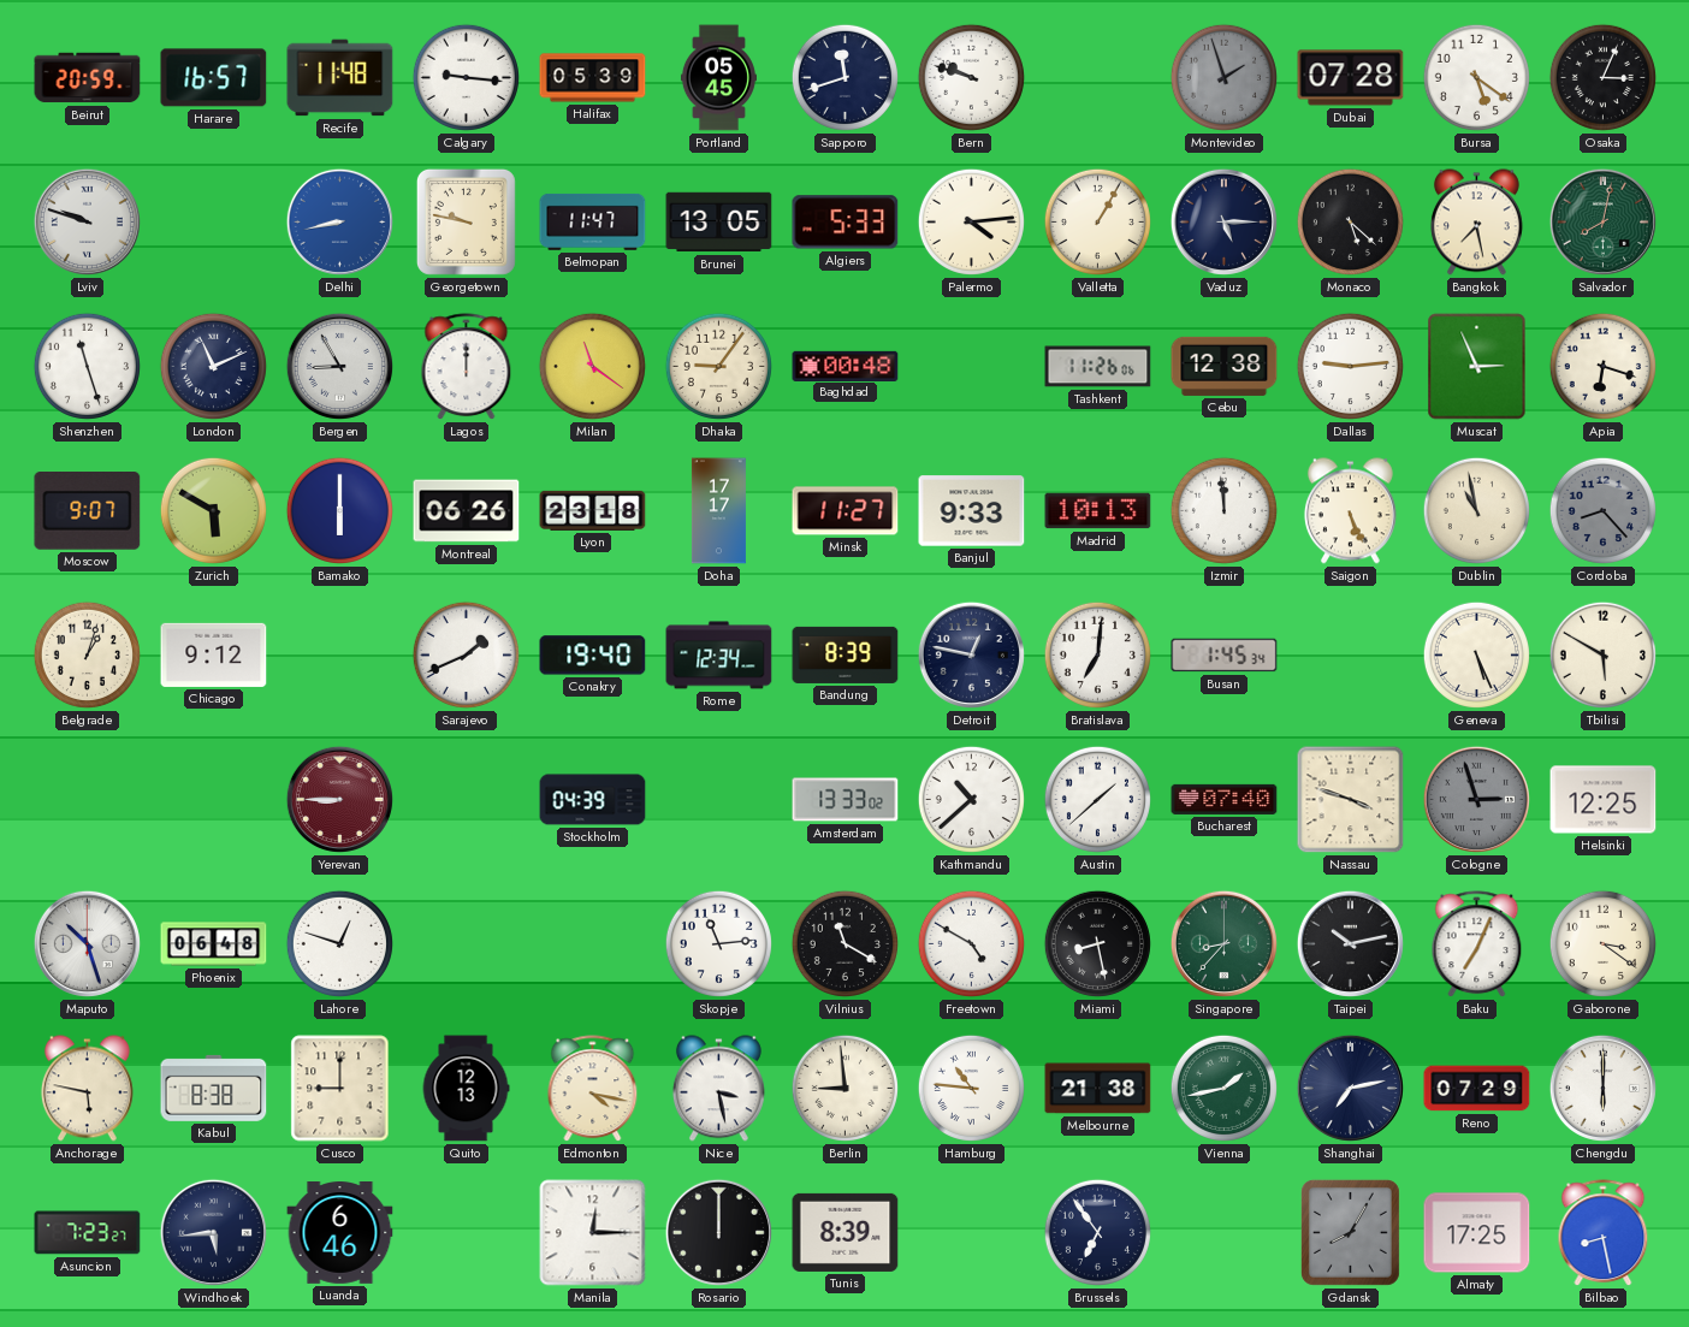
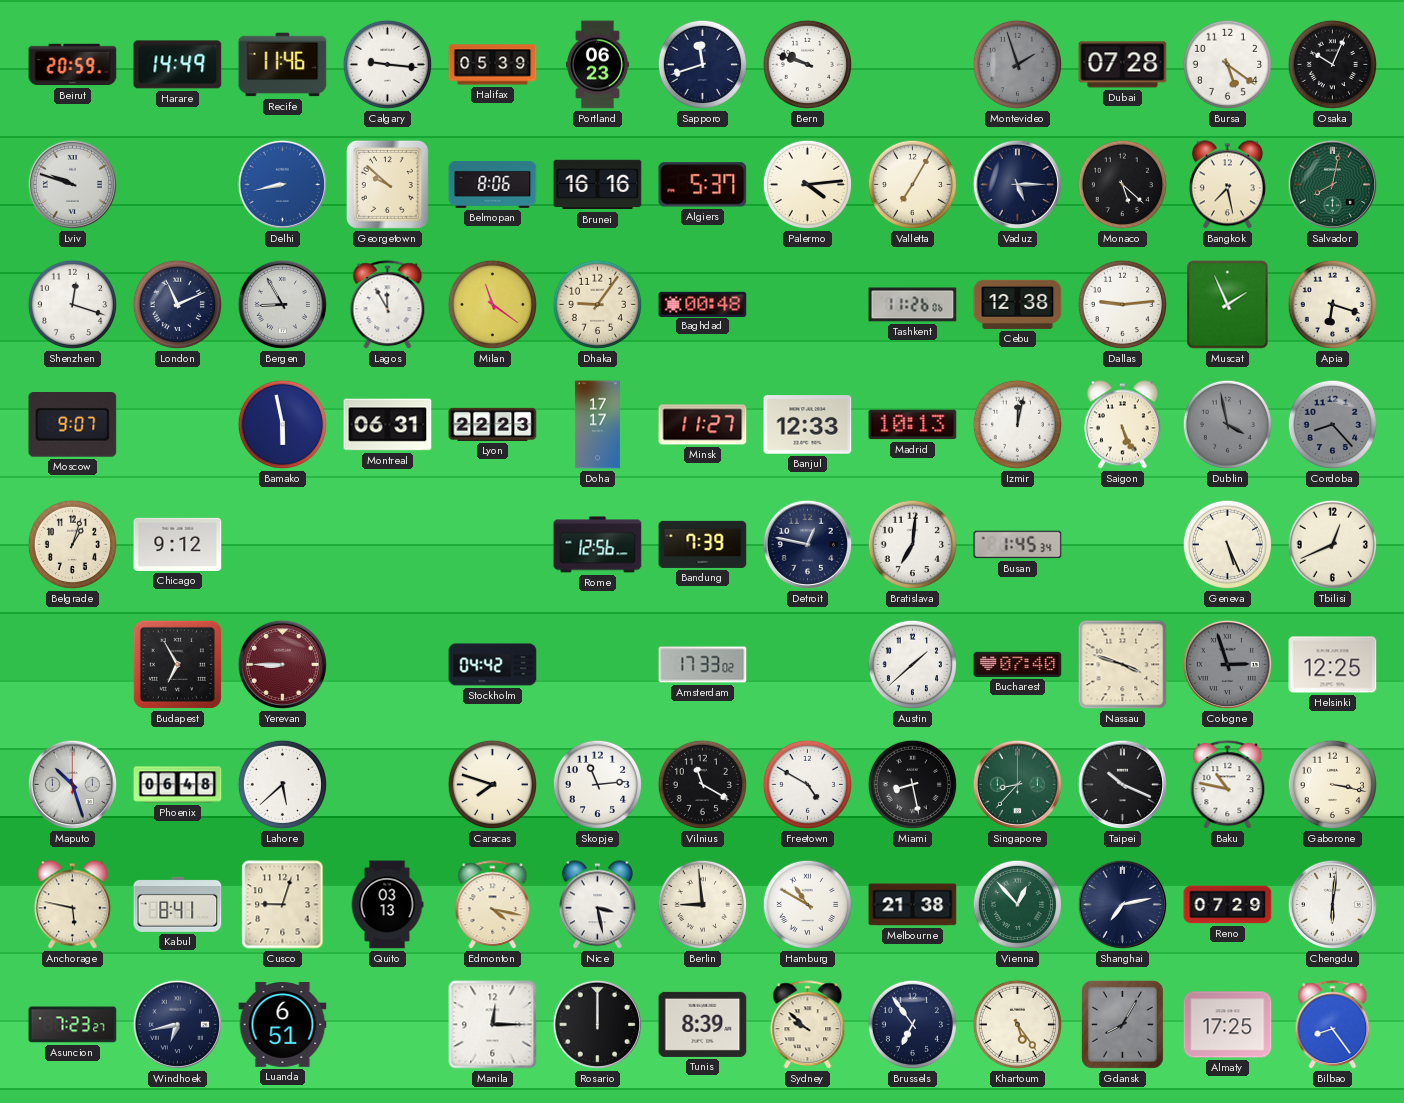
Harare: 16:57 -> 14:49
Recife: 11:48 -> 11:46
Portland: 05:45 -> 06:23
Osaka: 3:04 -> 10:04
Georgetown: 9:47 -> 9:52
Belmopan: 11:47 -> 8:06
Brunei: 13:05 -> 16:16
Algiers: 5:33 -> 5:37
Valletta: 1:05 -> 7:05
Shenzhen: 11:27 -> 12:18
Lagos: 12:00 -> 11:55
Muscat: 2:56 -> 1:56
Zurich: 5:50 -> none
Bamako: 6:00 -> 5:58
Montreal: 06:26 -> 06:31
Lyon: 23:18 -> 22:23
Banjul: 9:33 -> 12:33
Izmir: 11:59 -> 12:02
Dublin: 10:58 -> 3:58
Dublin dial: cream -> grey
Sarajevo: 1:41 -> none
Conakry: 19:40 -> none
Rome: 12:34 -> 12:56
Bandung: 8:39 -> 7:39
Tbilisi: 5:50 -> 12:41
Budapest: none -> 6:55
Stockholm: 04:39 -> 04:42
Amsterdam: 13:33 -> 17:33
Kathmandu: 10:38 -> none
Lahore: 12:48 -> 5:38
Caracas: none -> 7:48
Taipei: 10:13 -> 10:19
Baku: 7:04 -> 10:47
Gaborone: 3:21 -> 3:17
Kabul: 8:38 -> 8:41
Cusco: 9:00 -> 9:03
Quito: 12:13 -> 03:13
Hamburg: 10:46 -> 10:50
Vienna: 1:43 -> 12:53
Chengdu: 6:00 -> 6:01
Windhoek: 5:44 -> 6:43
Luanda: 6:46 -> 6:51
Sydney: none -> 9:52
Khartoum: none -> 5:24
Bilbao: 8:28 -> 8:24
